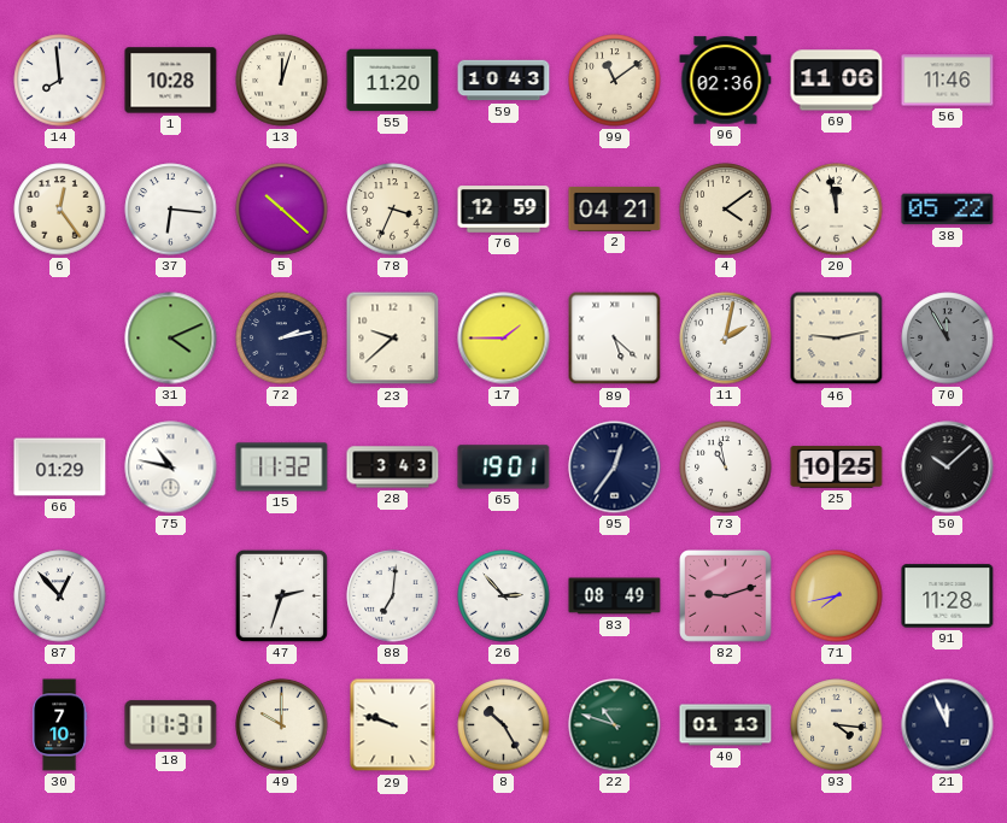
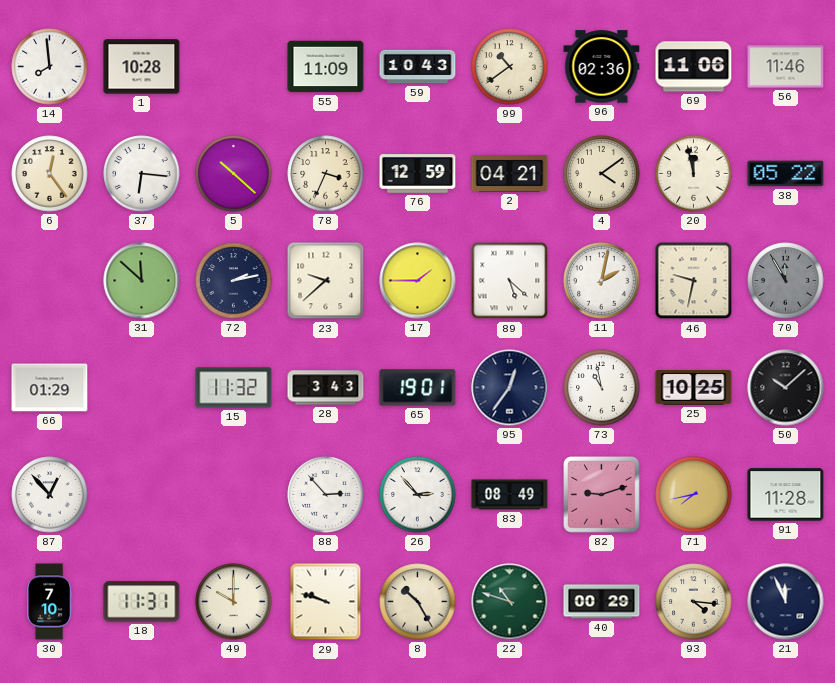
13: 12:03 -> none
55: 11:20 -> 11:09
99: 11:09 -> 10:39
31: 4:11 -> 11:52
46: 9:13 -> 9:32
75: 10:47 -> none
47: 2:33 -> none
88: 7:01 -> 2:53
40: 01:13 -> 00:29
